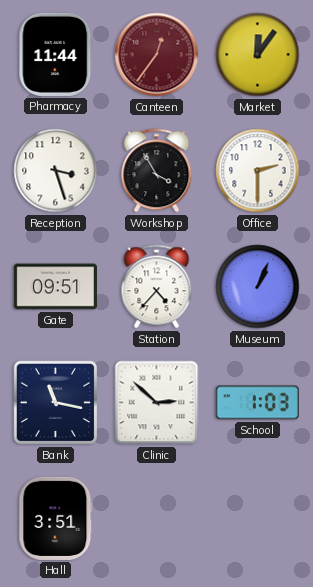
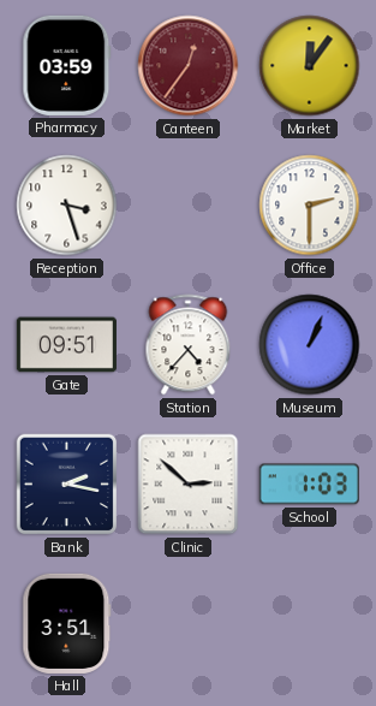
Pharmacy: 11:44 -> 03:59
Workshop: 3:55 -> none
Bank: 11:17 -> 2:17
